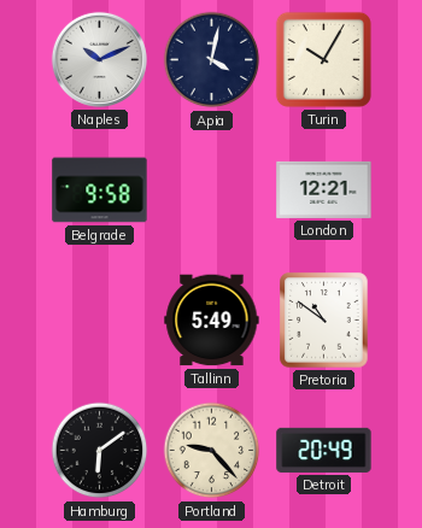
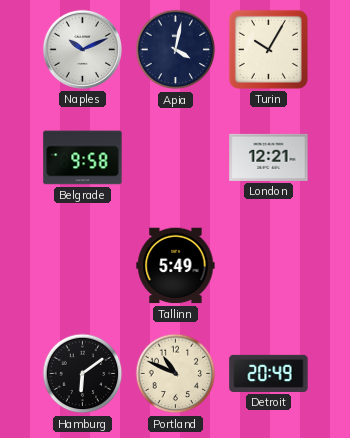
Pretoria: 10:51 -> none
Portland: 9:23 -> 10:49
